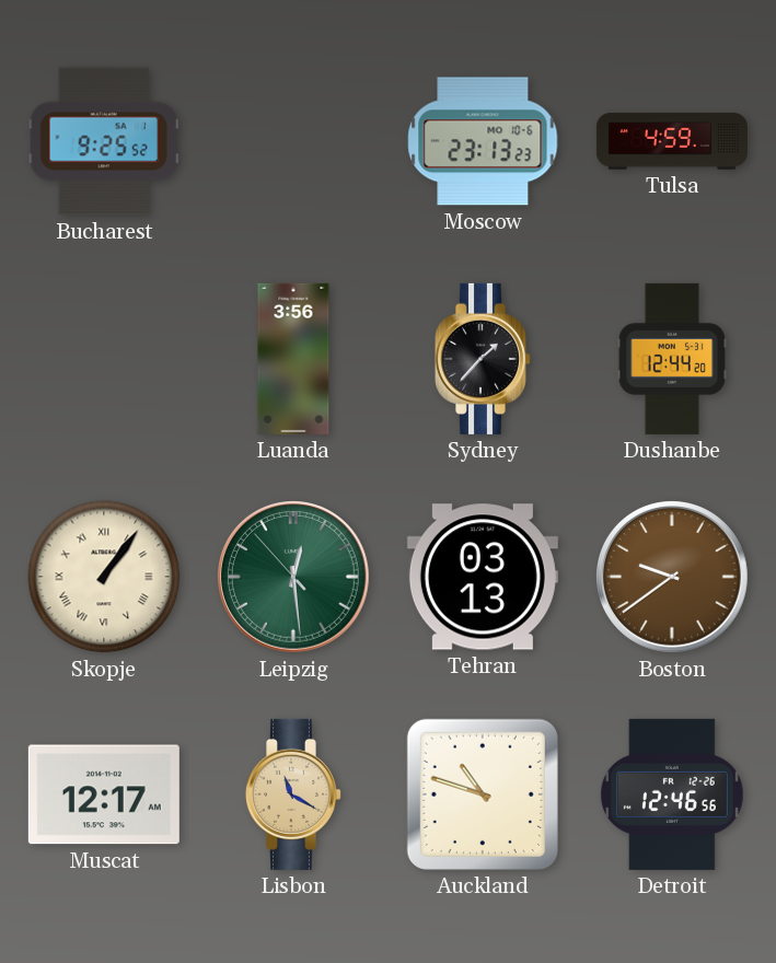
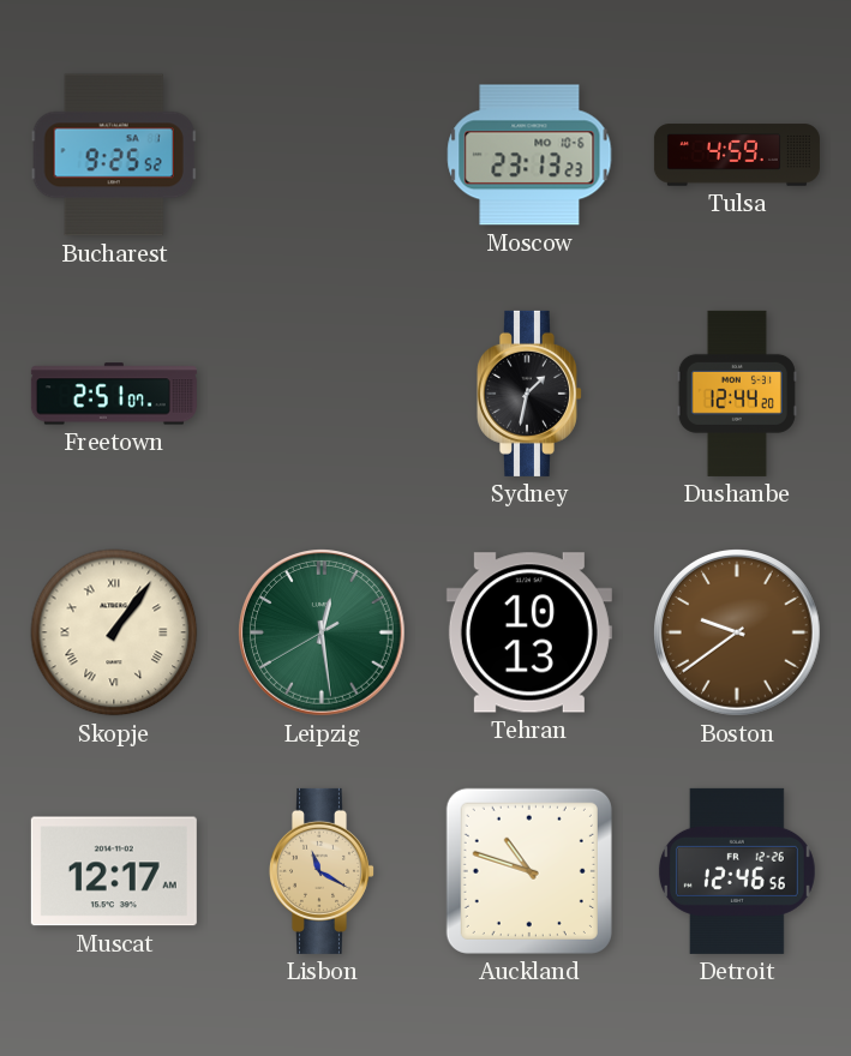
Freetown: none -> 2:51
Luanda: 3:56 -> none
Sydney: 1:37 -> 1:32
Leipzig: 12:28:53 -> 12:28:40
Tehran: 03:13 -> 10:13
